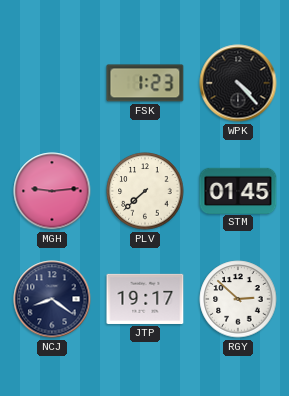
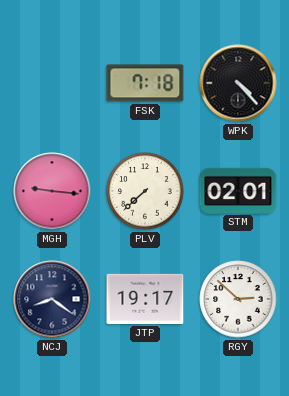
FSK: 1:23 -> 7:18
MGH: 9:14 -> 9:16
STM: 01:45 -> 02:01
